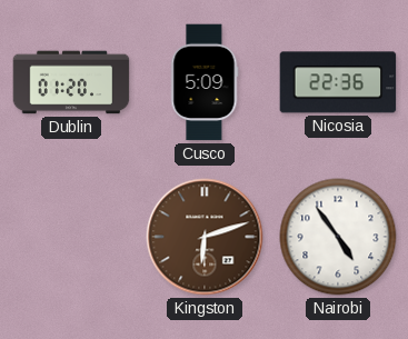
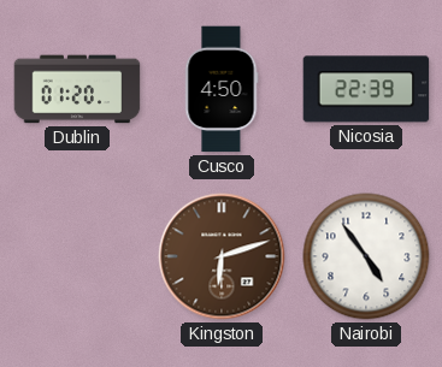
Cusco: 5:09 -> 4:50
Nicosia: 22:36 -> 22:39
